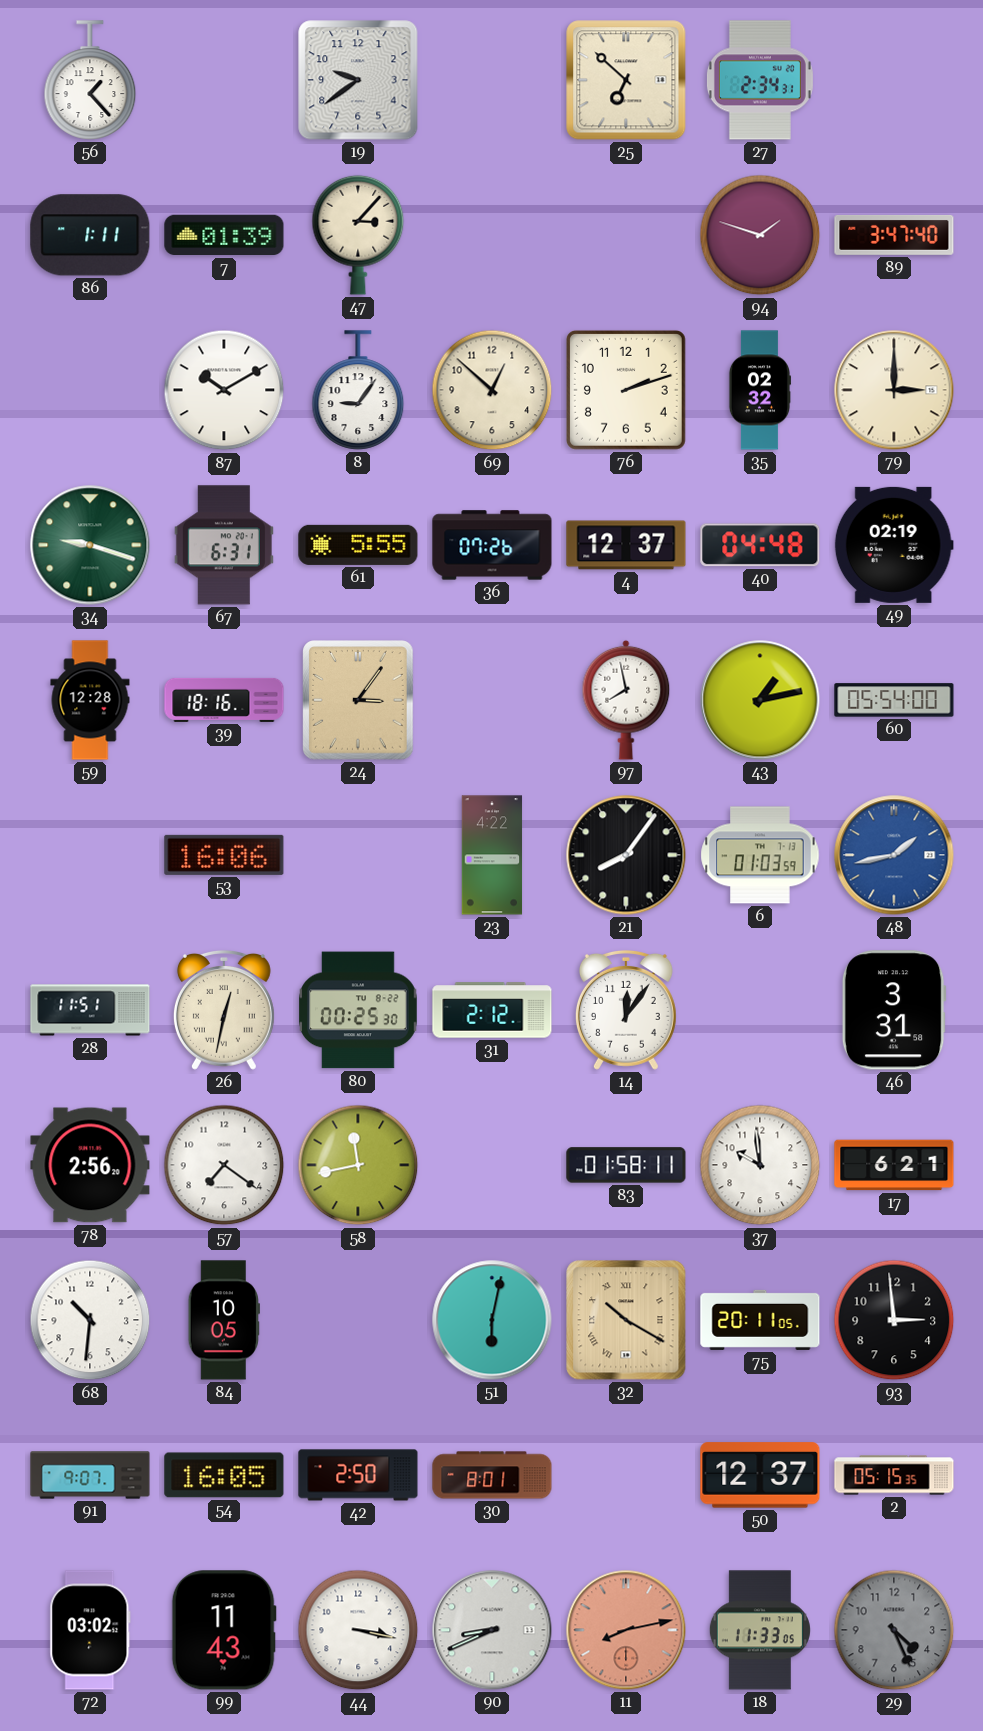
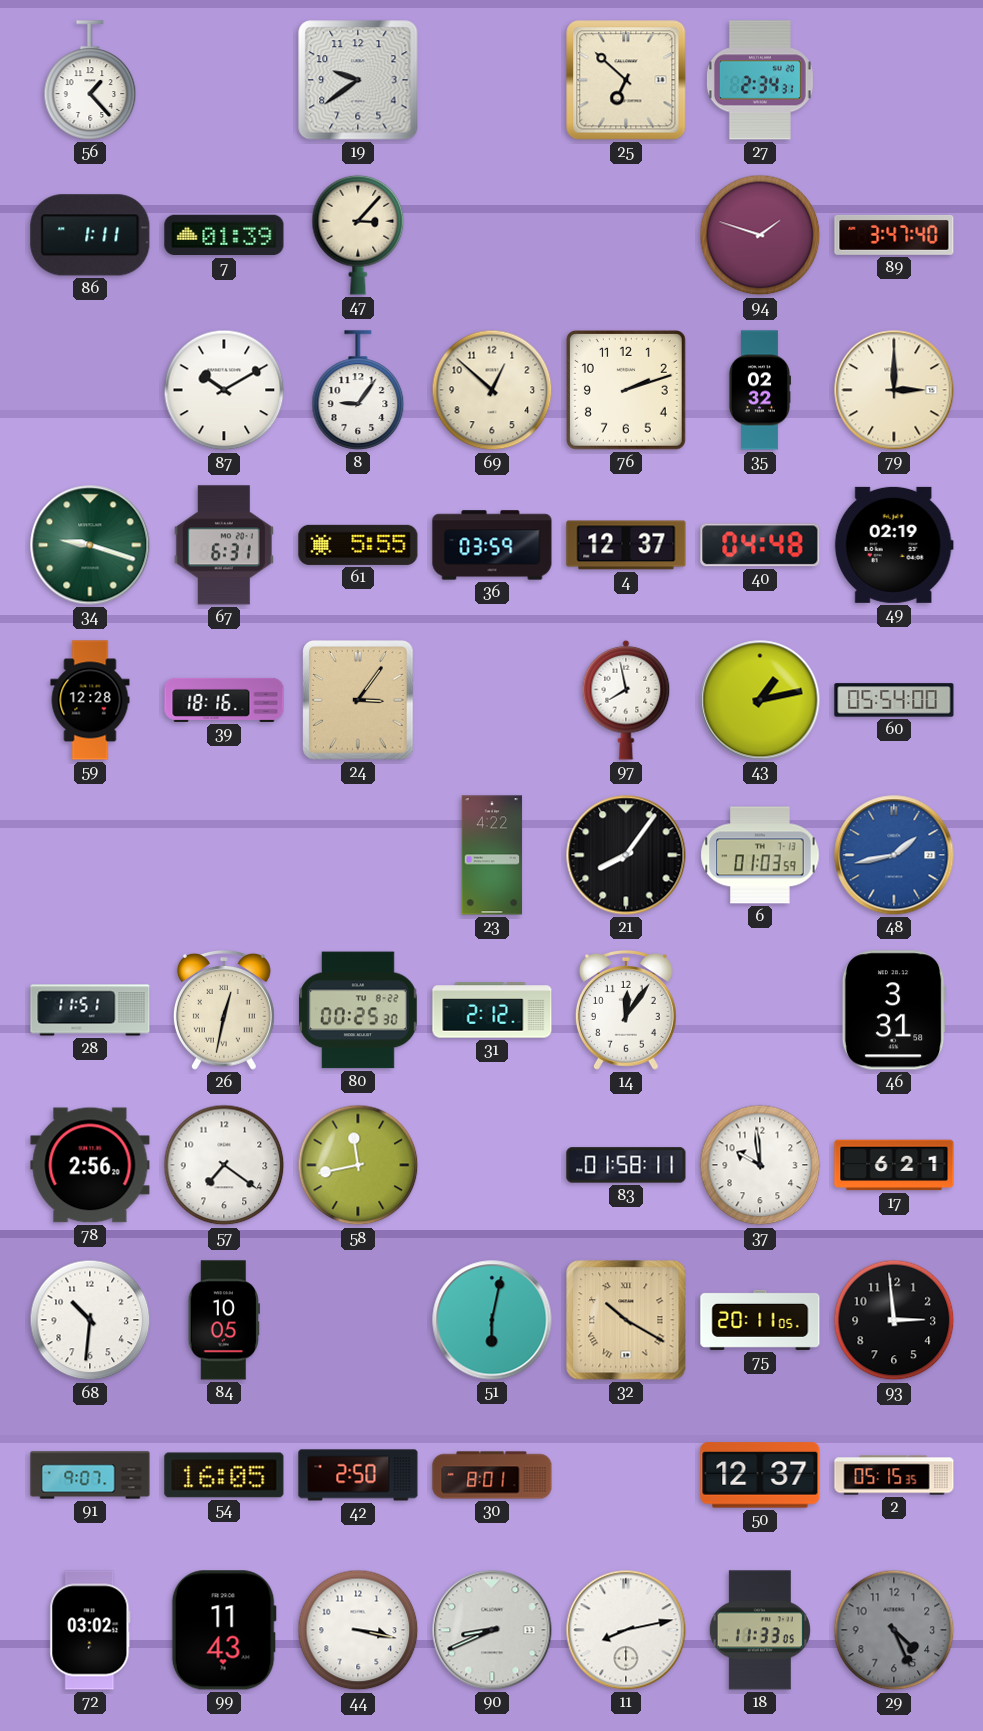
36: 07:26 -> 03:59
53: 16:06 -> none
11 dial: salmon -> white
